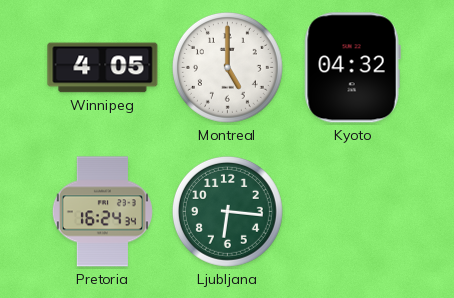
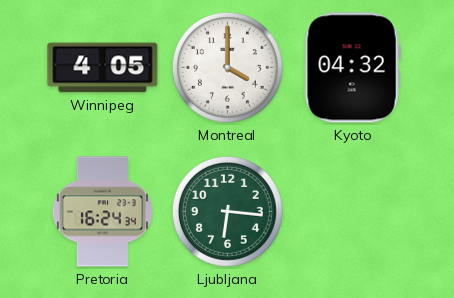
Montreal: 5:00 -> 4:00
